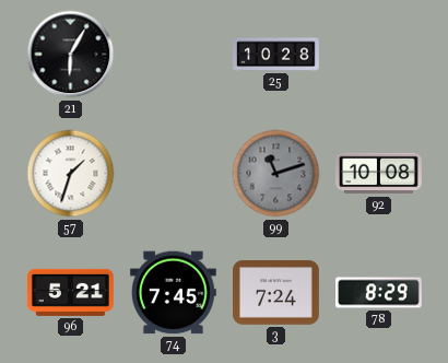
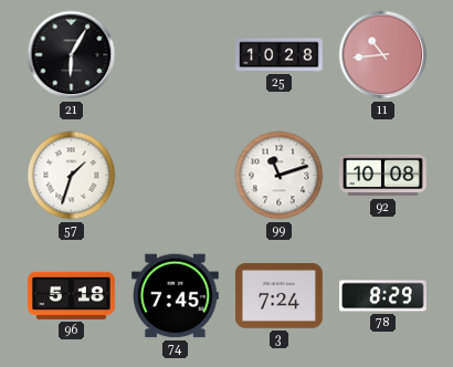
11: none -> 10:44
99 dial: grey -> white
96: 5:21 -> 5:18
